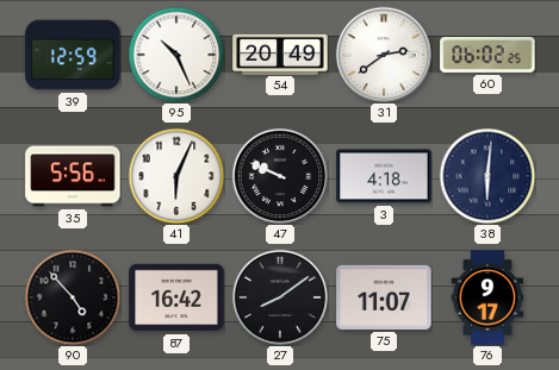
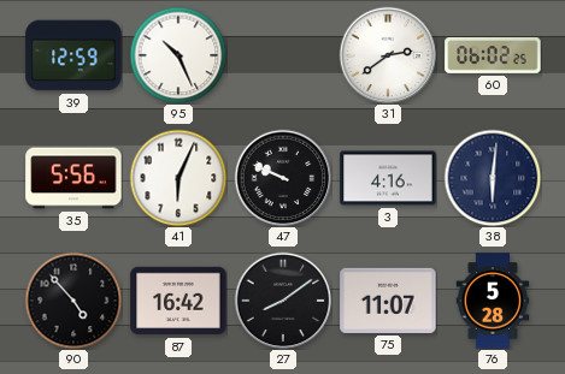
54: 20:49 -> none
3: 4:18 -> 4:16
76: 9:17 -> 5:28
